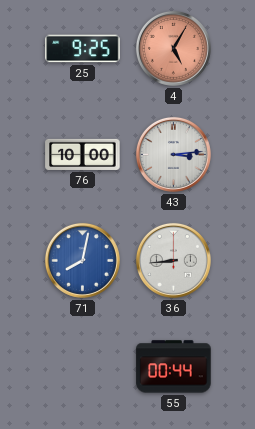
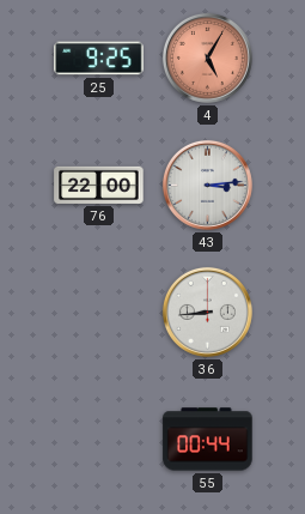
76: 10:00 -> 22:00
71: 8:02 -> none
